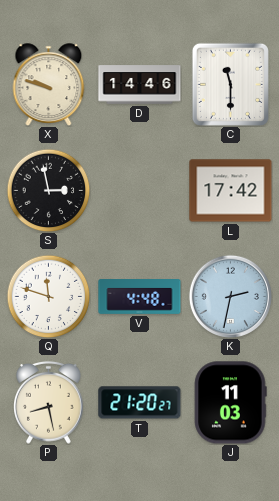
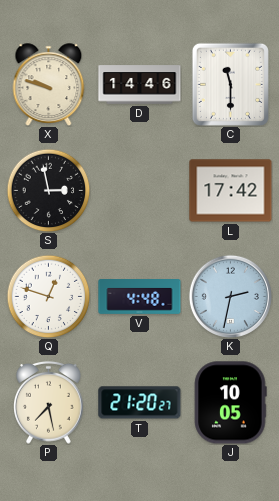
Q: 11:48 -> 12:48
P: 8:28 -> 7:28
J: 11:03 -> 10:05
